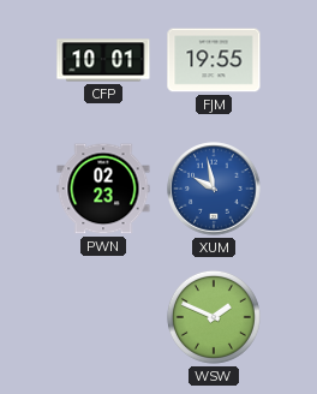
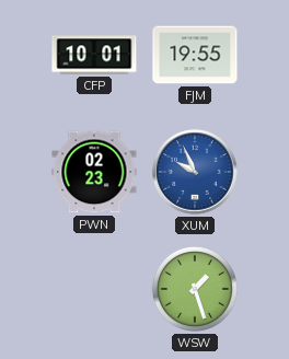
XUM: 9:58 -> 9:56
WSW: 1:49 -> 1:27
